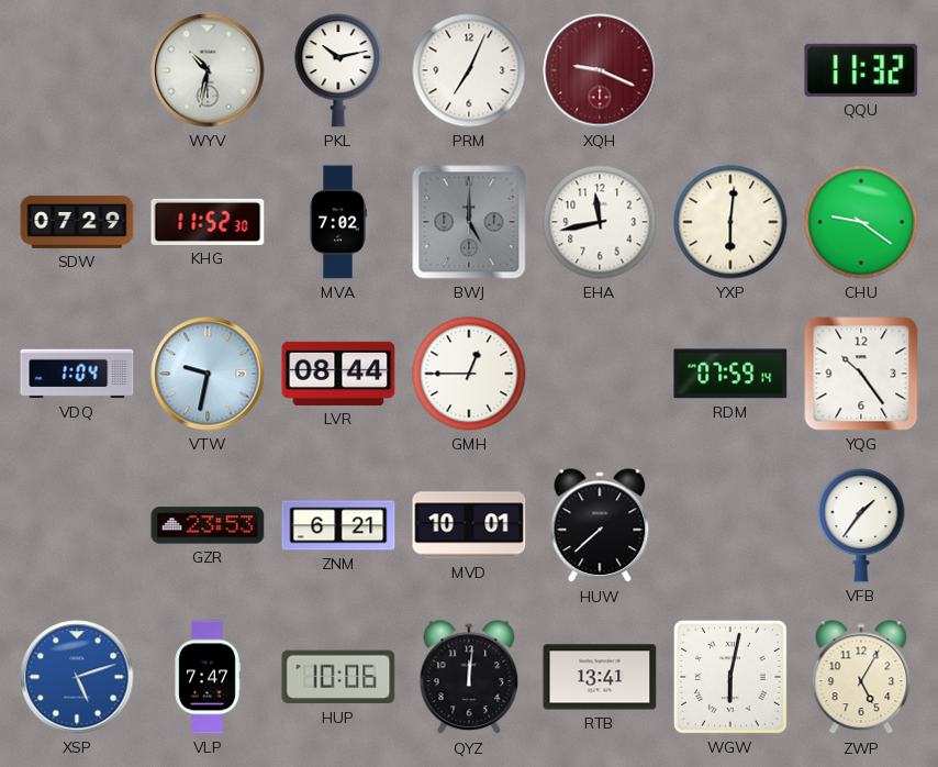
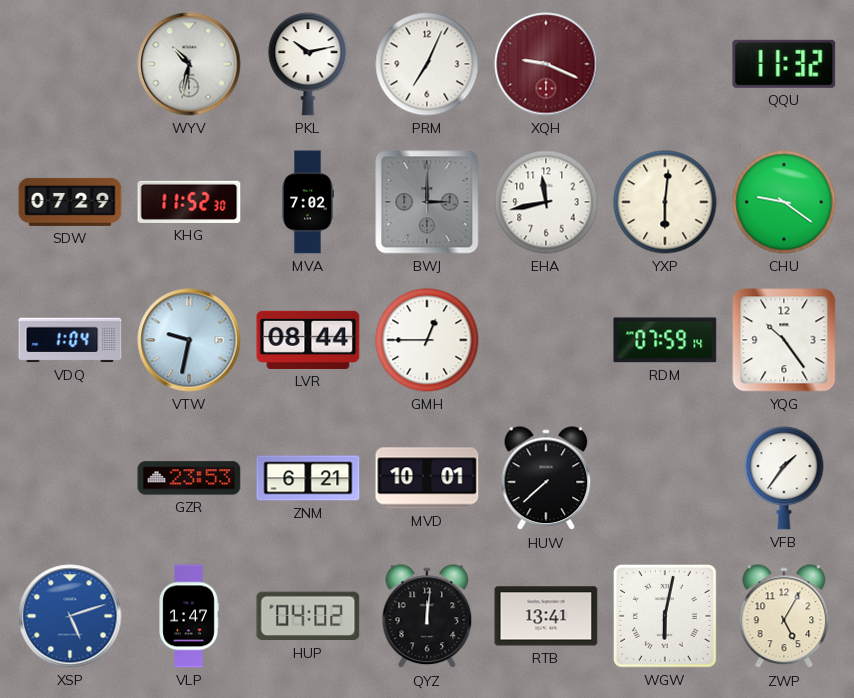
BWJ: 5:00 -> 3:00
VLP: 7:47 -> 1:47
HUP: 10:06 -> 04:02
